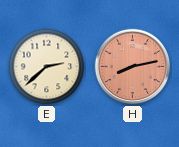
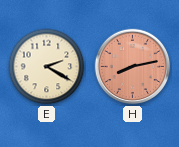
E: 2:38 -> 2:20
